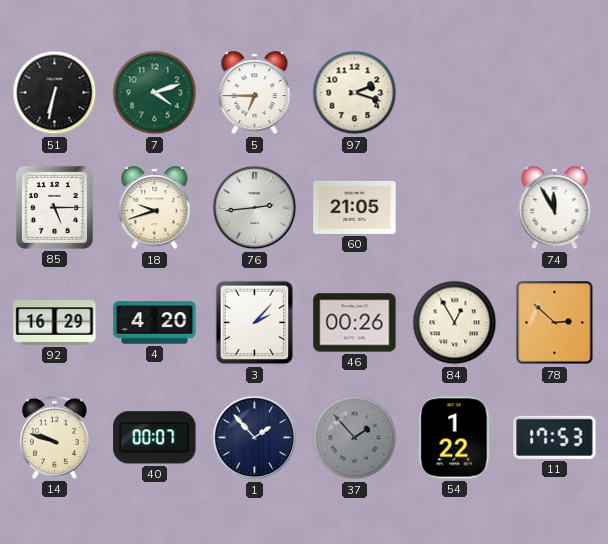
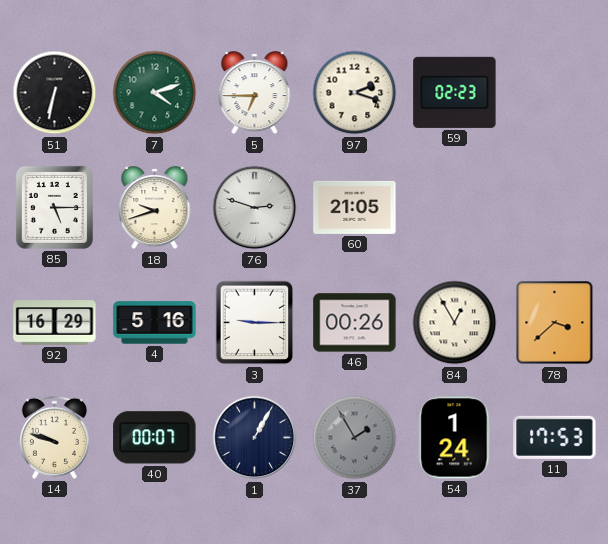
59: none -> 02:23
76: 2:44 -> 2:48
74: 11:55 -> none
4: 4:20 -> 5:16
3: 2:07 -> 9:15
78: 2:52 -> 3:38
1: 1:53 -> 1:05
37: 1:53 -> 1:55
54: 1:22 -> 1:24
